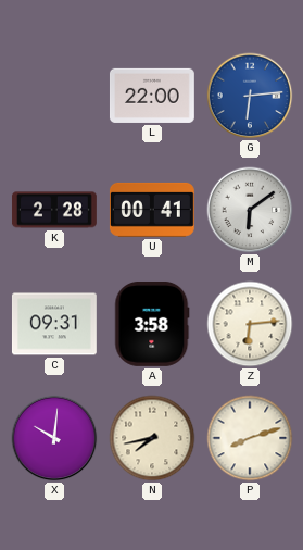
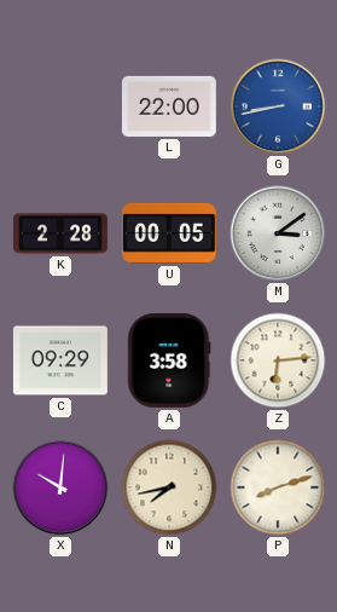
G: 6:14 -> 8:43
U: 00:41 -> 00:05
M: 6:09 -> 3:09
C: 09:31 -> 09:29
